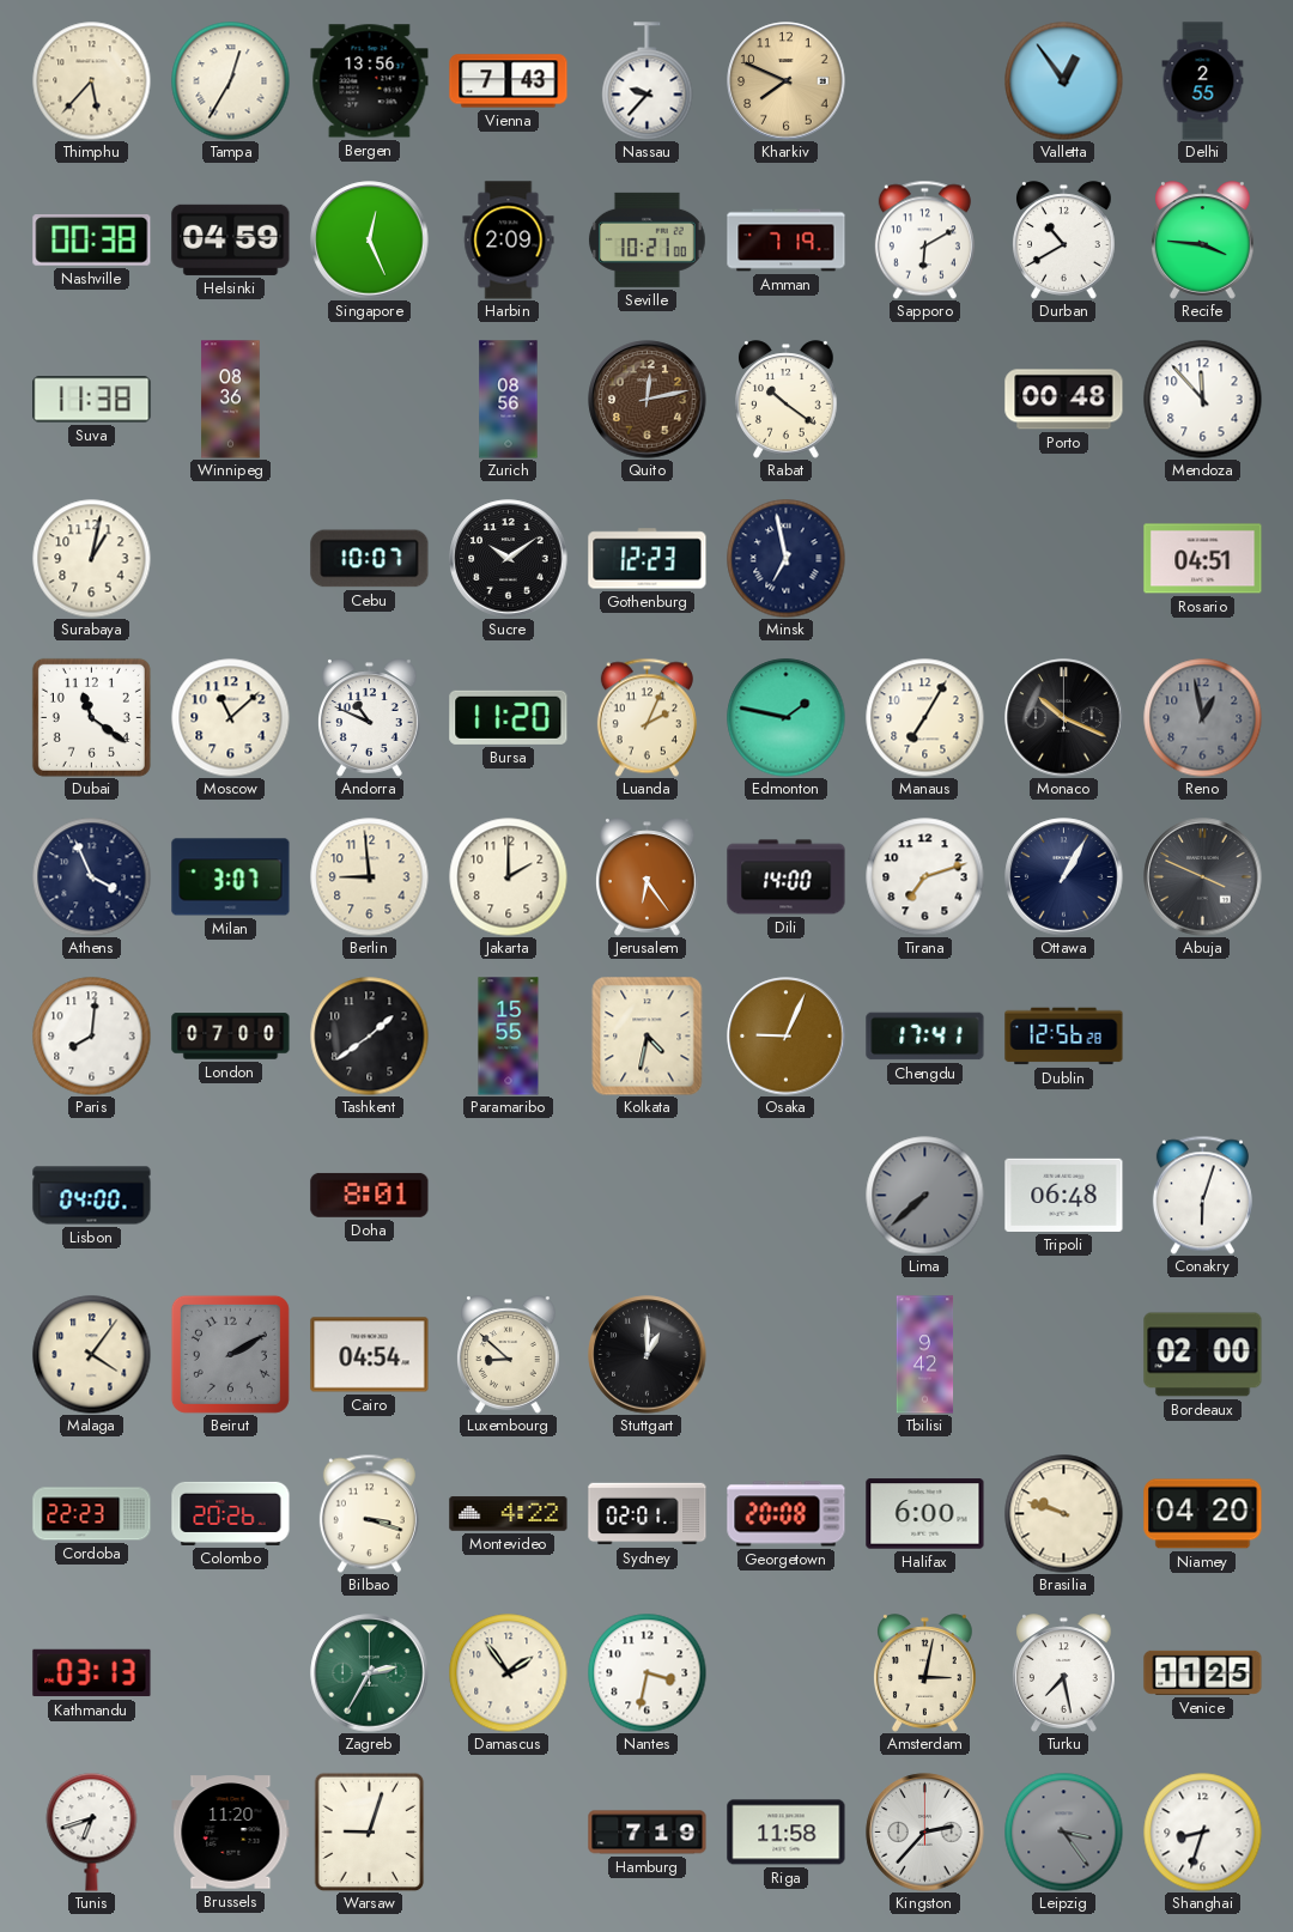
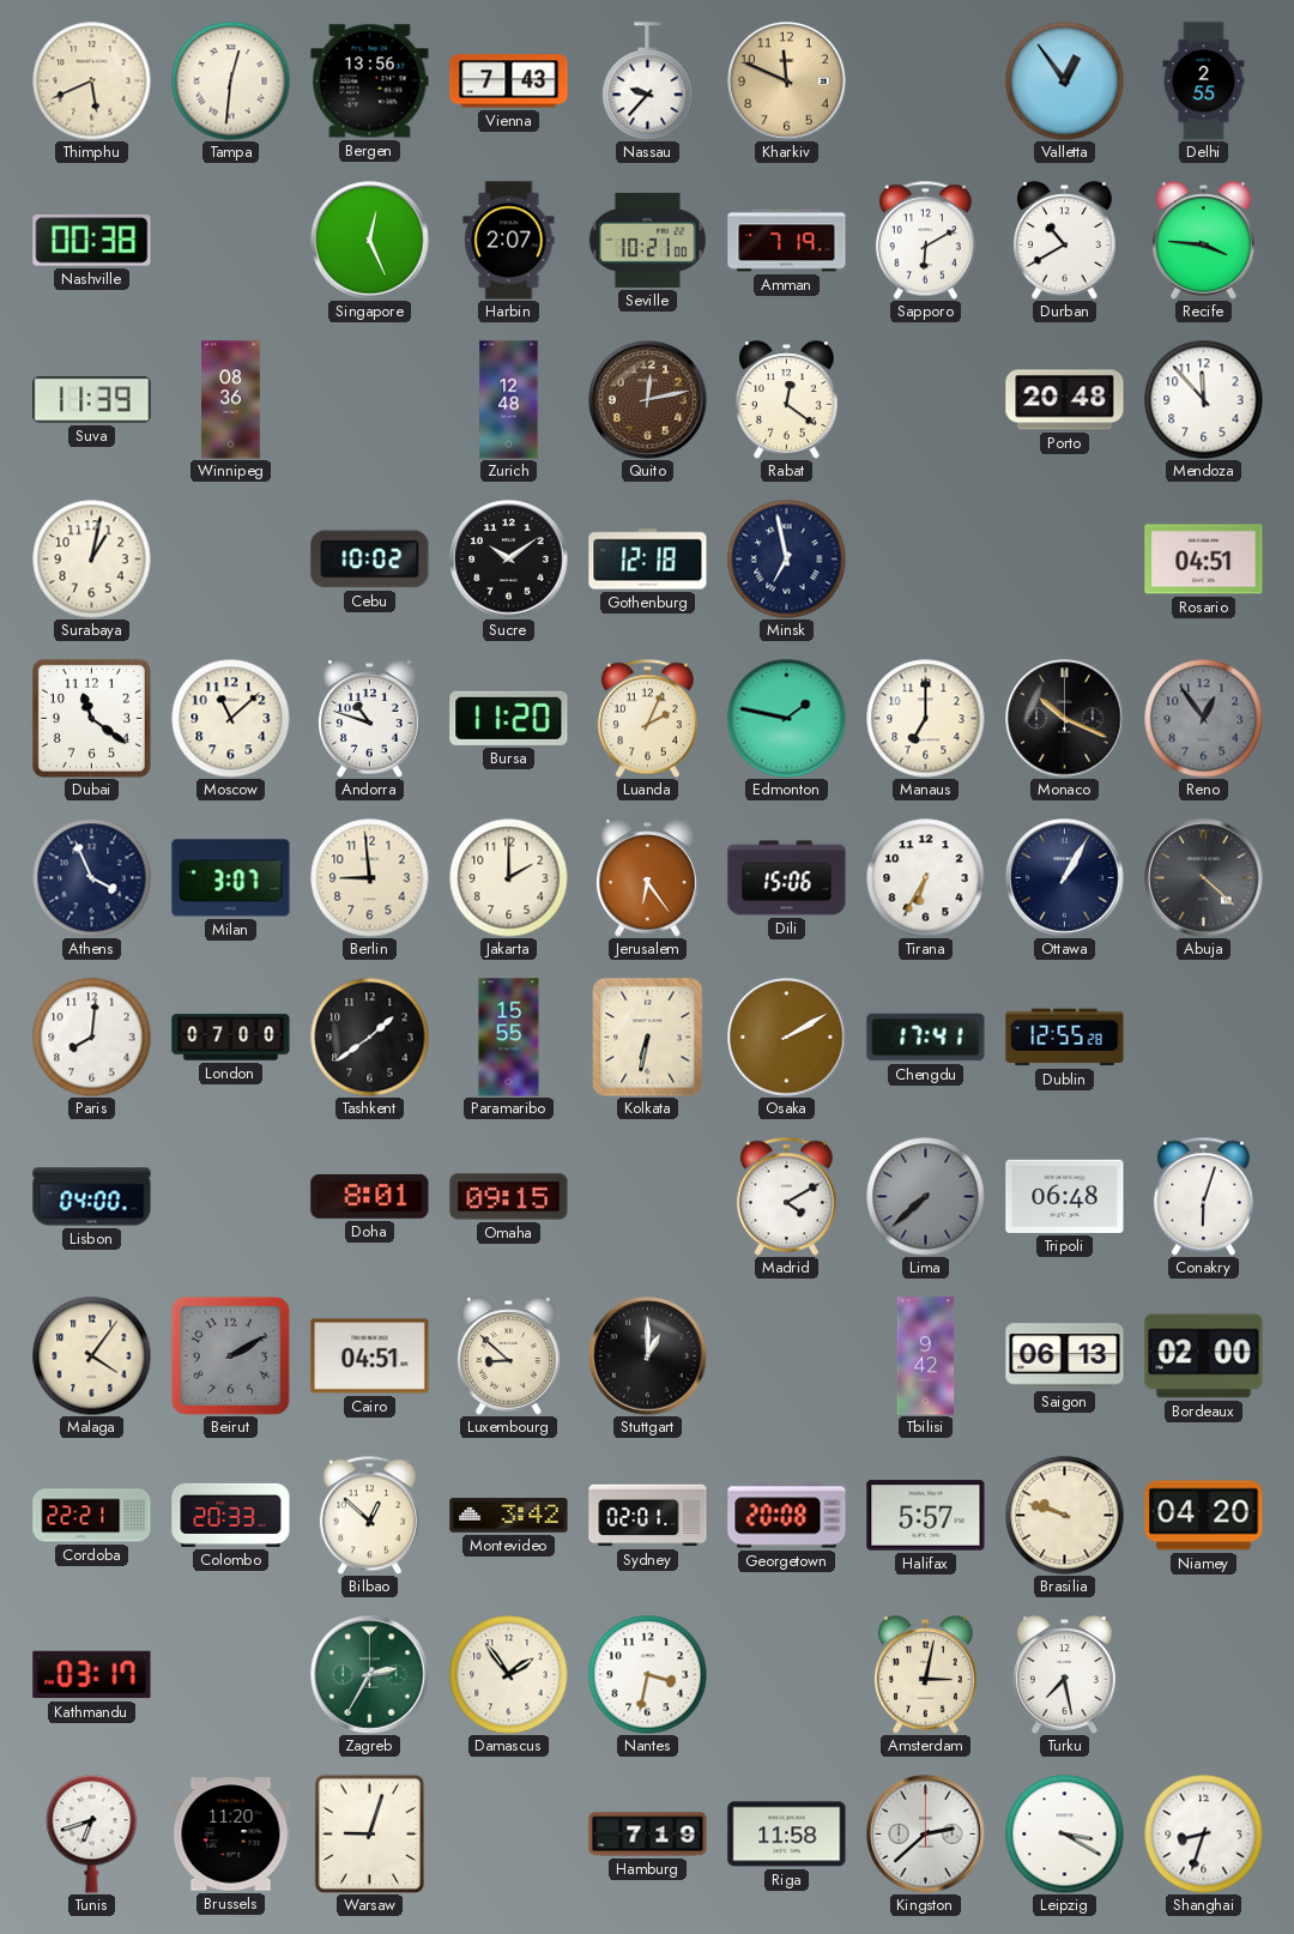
Thimphu: 5:37 -> 5:41
Tampa: 12:35 -> 12:31
Kharkiv: 7:49 -> 11:49
Helsinki: 04:59 -> none
Harbin: 2:09 -> 2:07
Suva: 11:38 -> 11:39
Zurich: 08:56 -> 12:48
Rabat: 10:21 -> 12:21
Porto: 00:48 -> 20:48
Cebu: 10:07 -> 10:02
Gothenburg: 12:23 -> 12:18
Andorra: 10:49 -> 10:48
Manaus: 7:05 -> 7:00
Reno: 12:58 -> 12:54
Dili: 14:00 -> 15:06
Tirana: 7:12 -> 6:35
Abuja: 3:49 -> 4:22
Kolkata: 4:32 -> 6:32
Osaka: 9:04 -> 2:10
Dublin: 12:56 -> 12:55
Omaha: none -> 09:15
Madrid: none -> 4:10
Cairo: 04:54 -> 04:51
Saigon: none -> 06:13
Cordoba: 22:23 -> 22:21
Colombo: 20:26 -> 20:33
Bilbao: 3:18 -> 12:52
Montevideo: 4:22 -> 3:42
Halifax: 6:00 -> 5:57
Kathmandu: 03:13 -> 03:17
Venice: 11:25 -> none
Kingston: 2:37 -> 2:38
Leipzig: 3:24 -> 3:20
Leipzig dial: grey -> white
